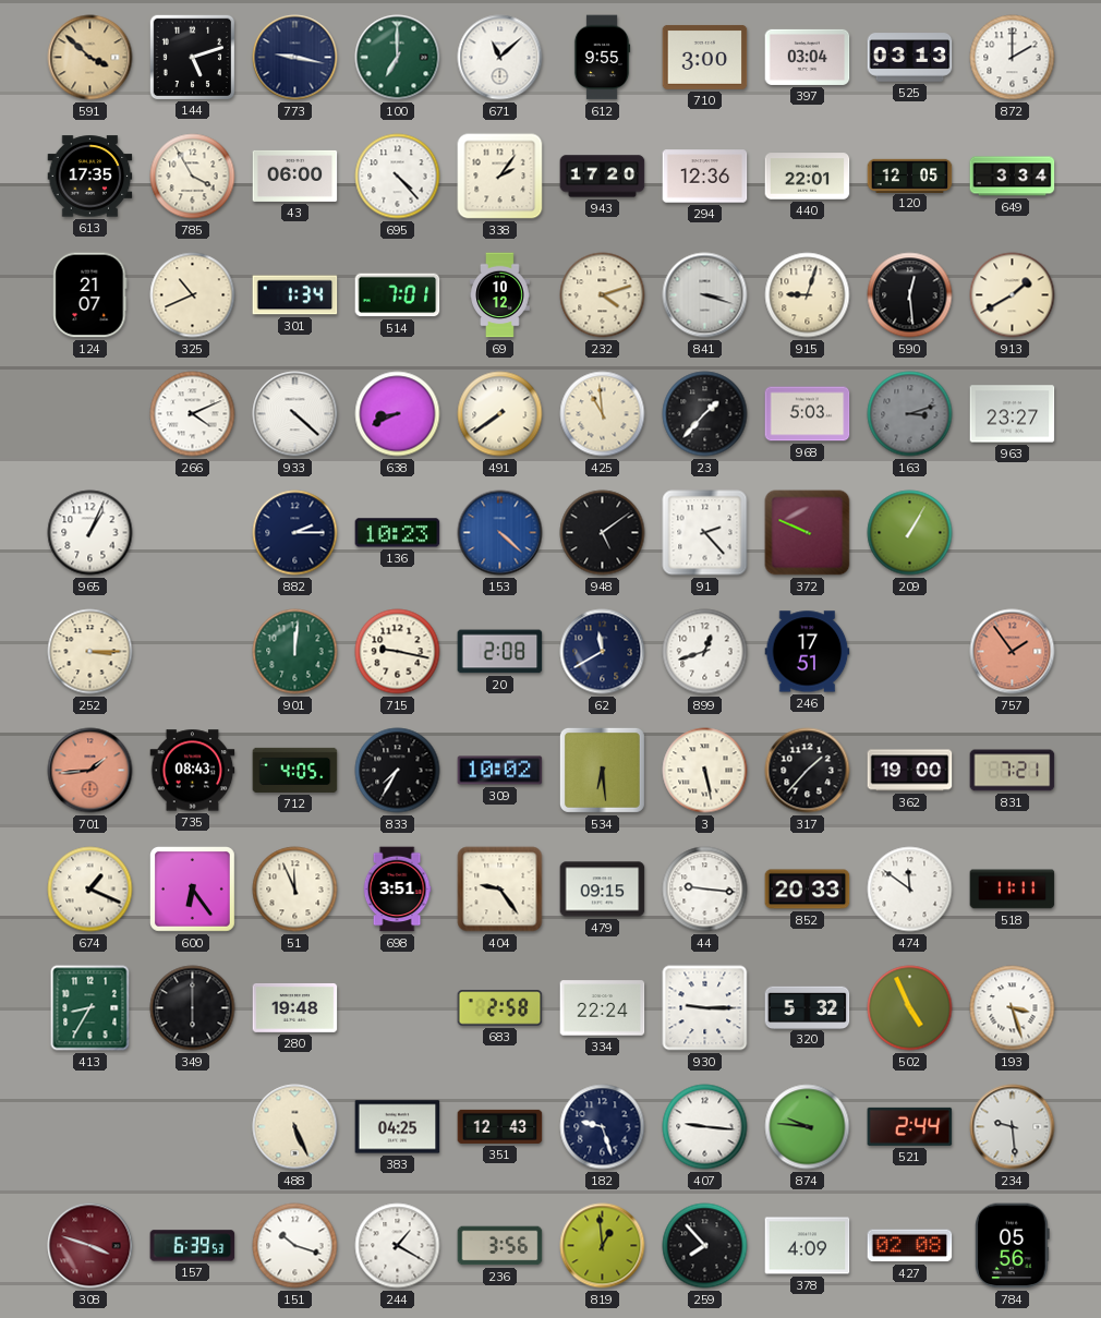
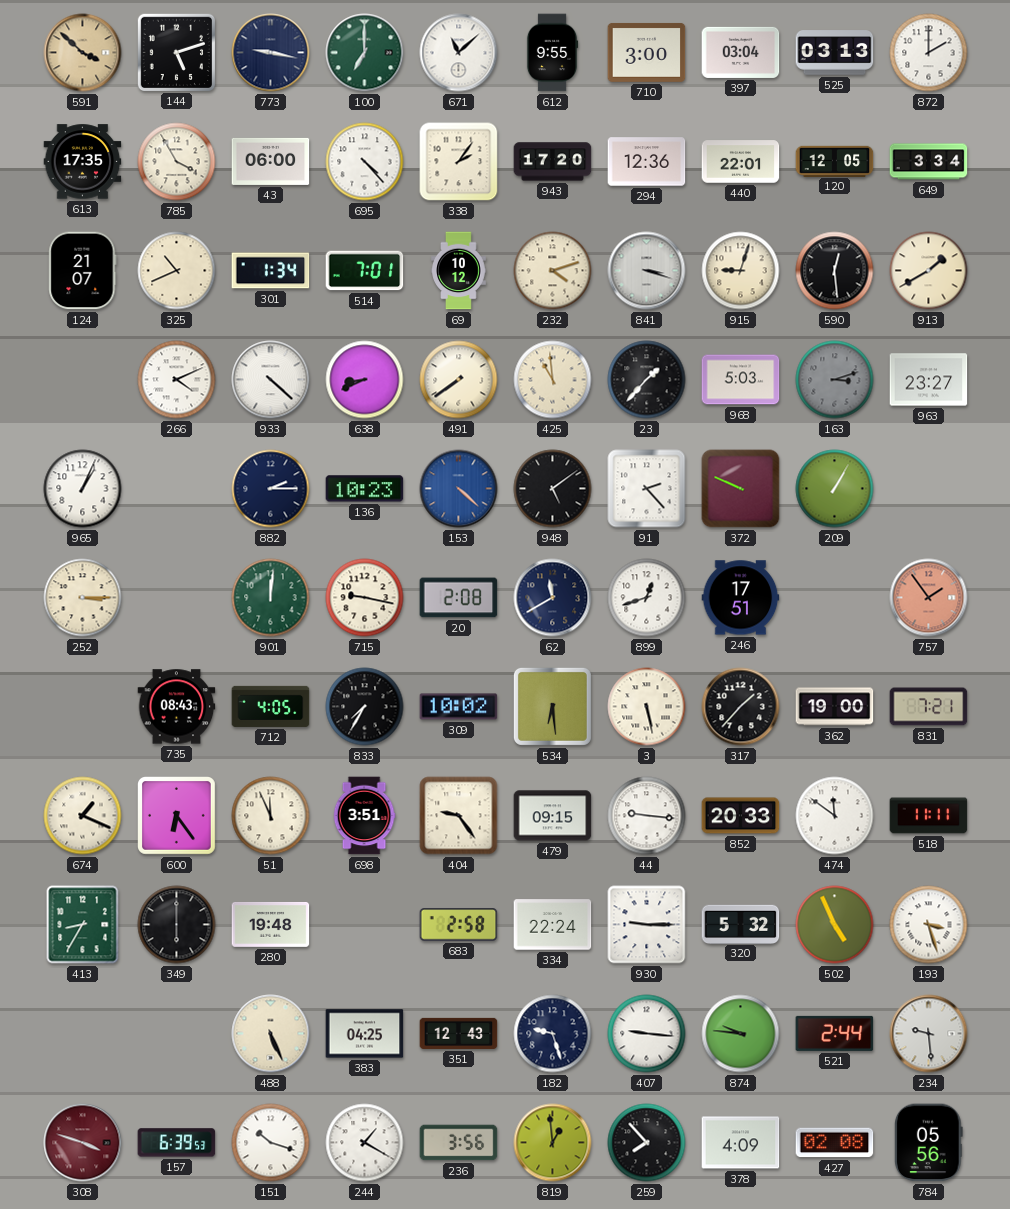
701: 1:44 -> none
